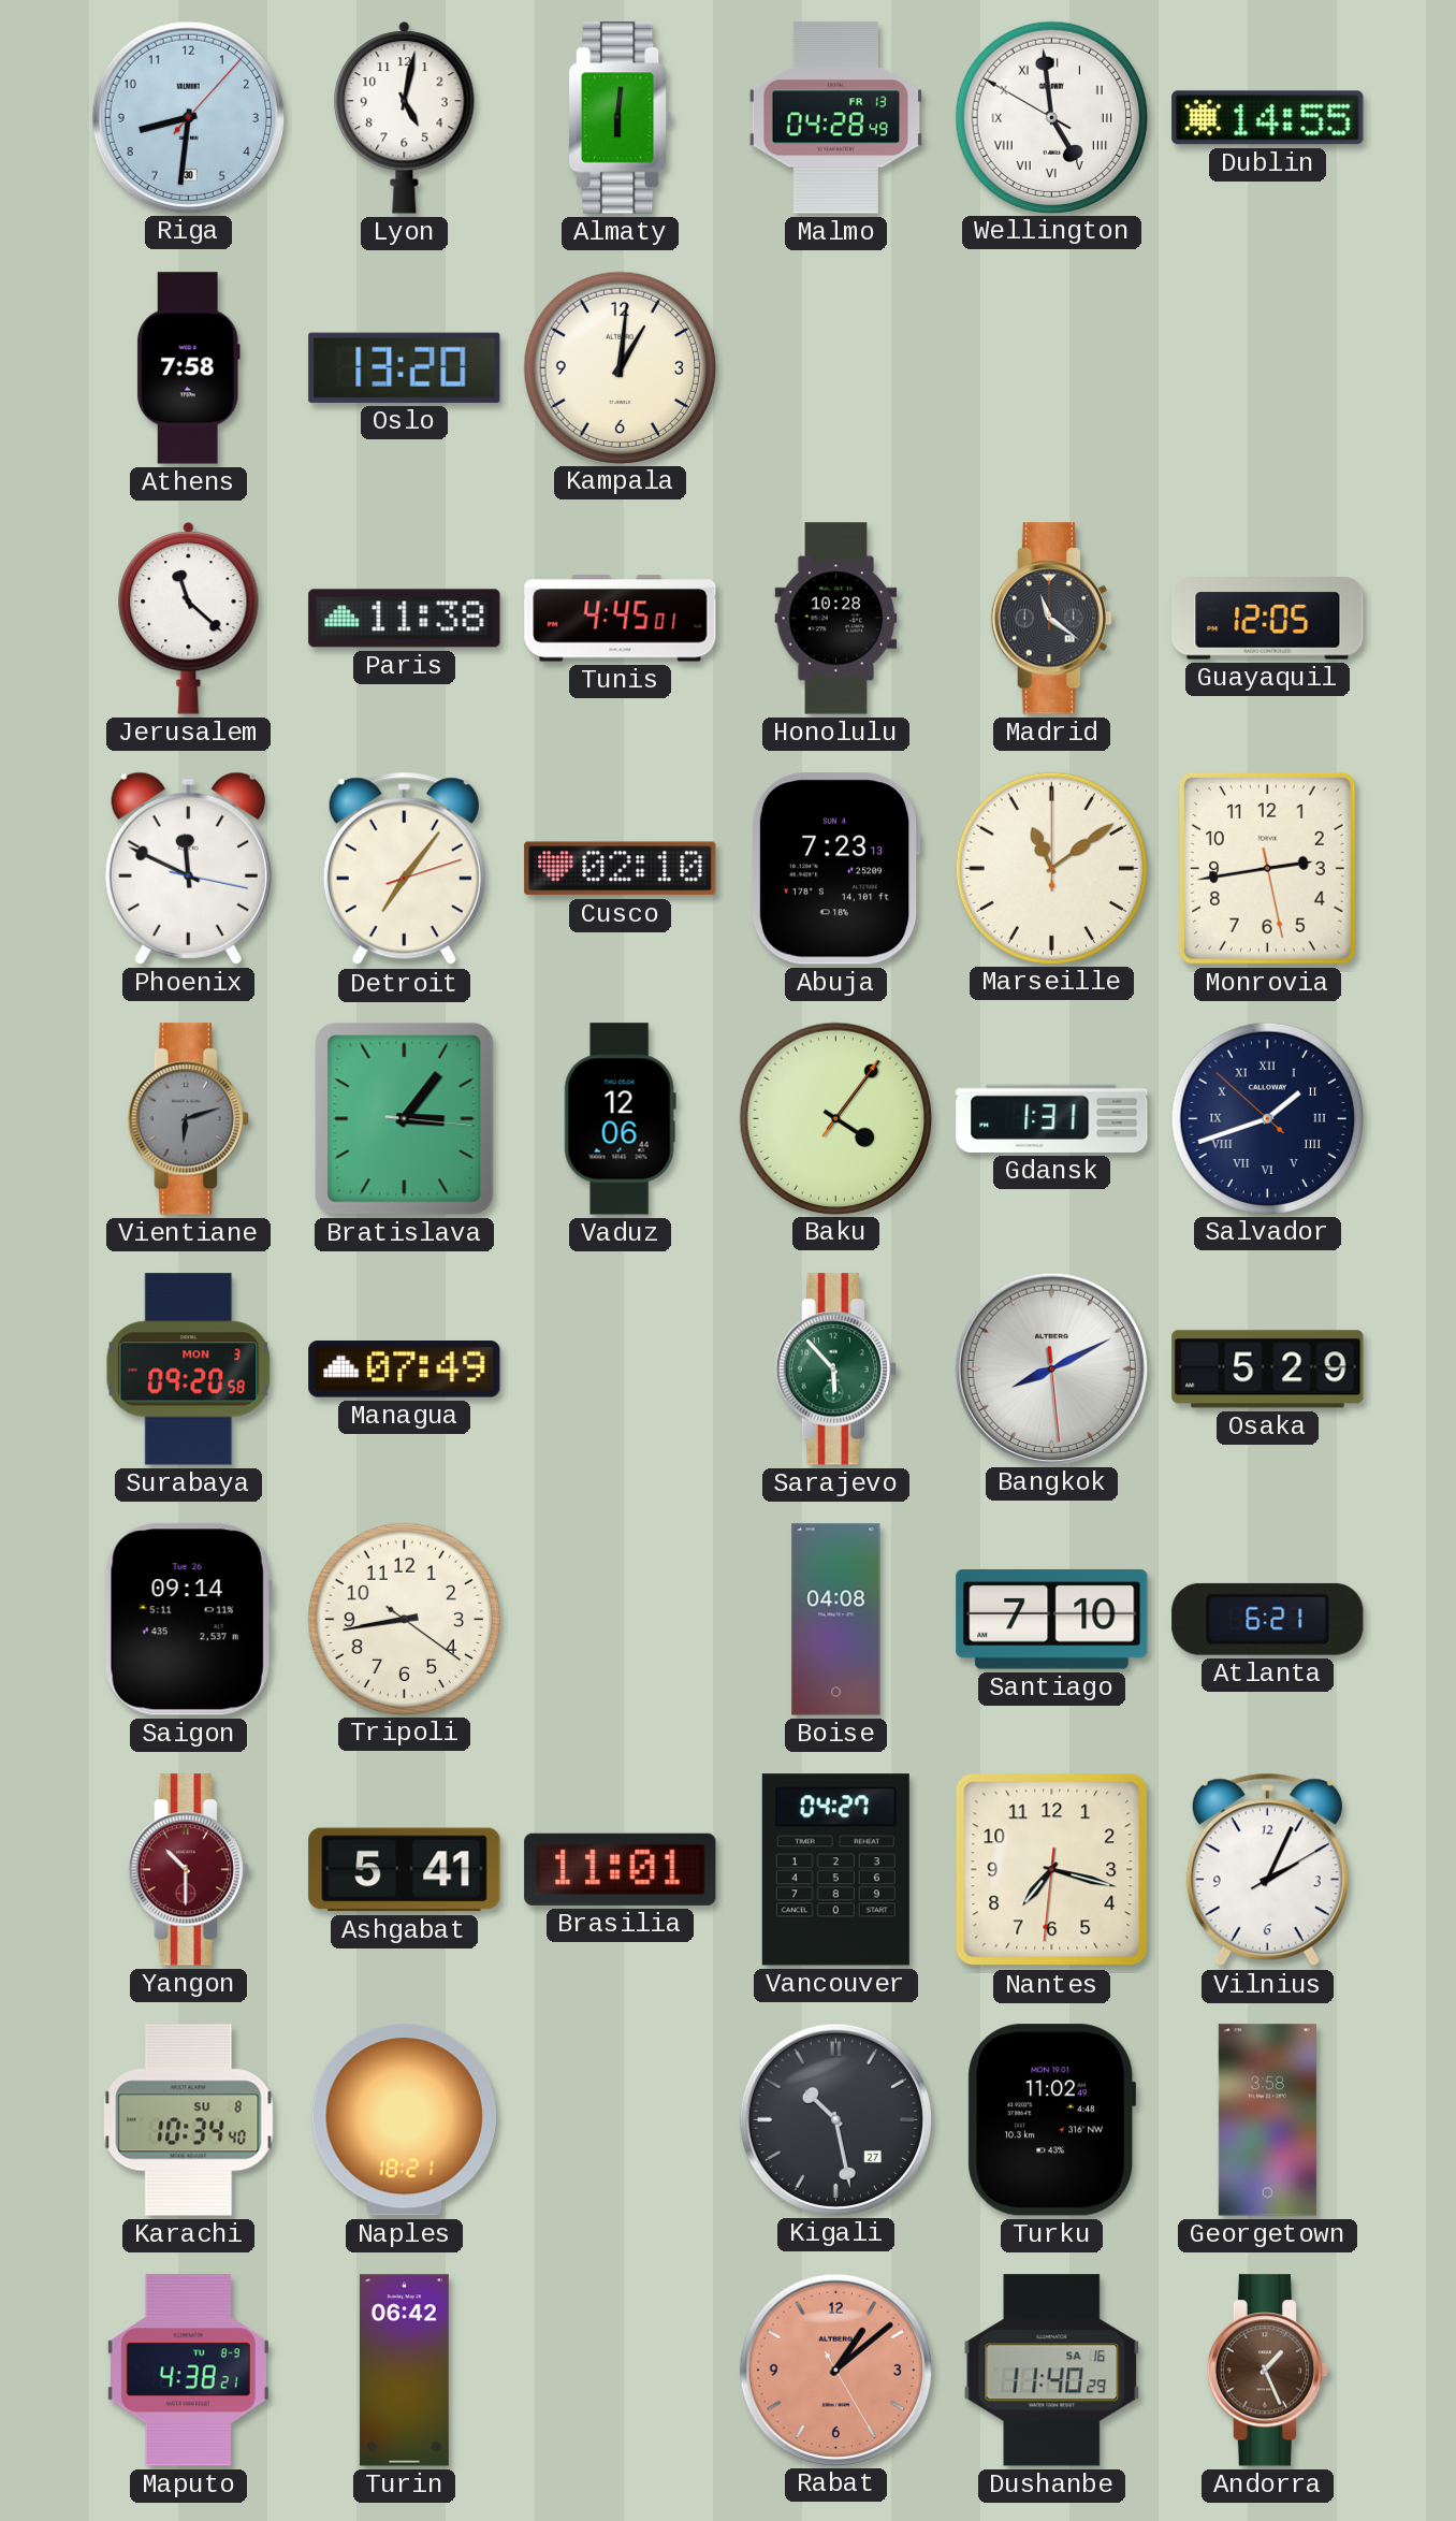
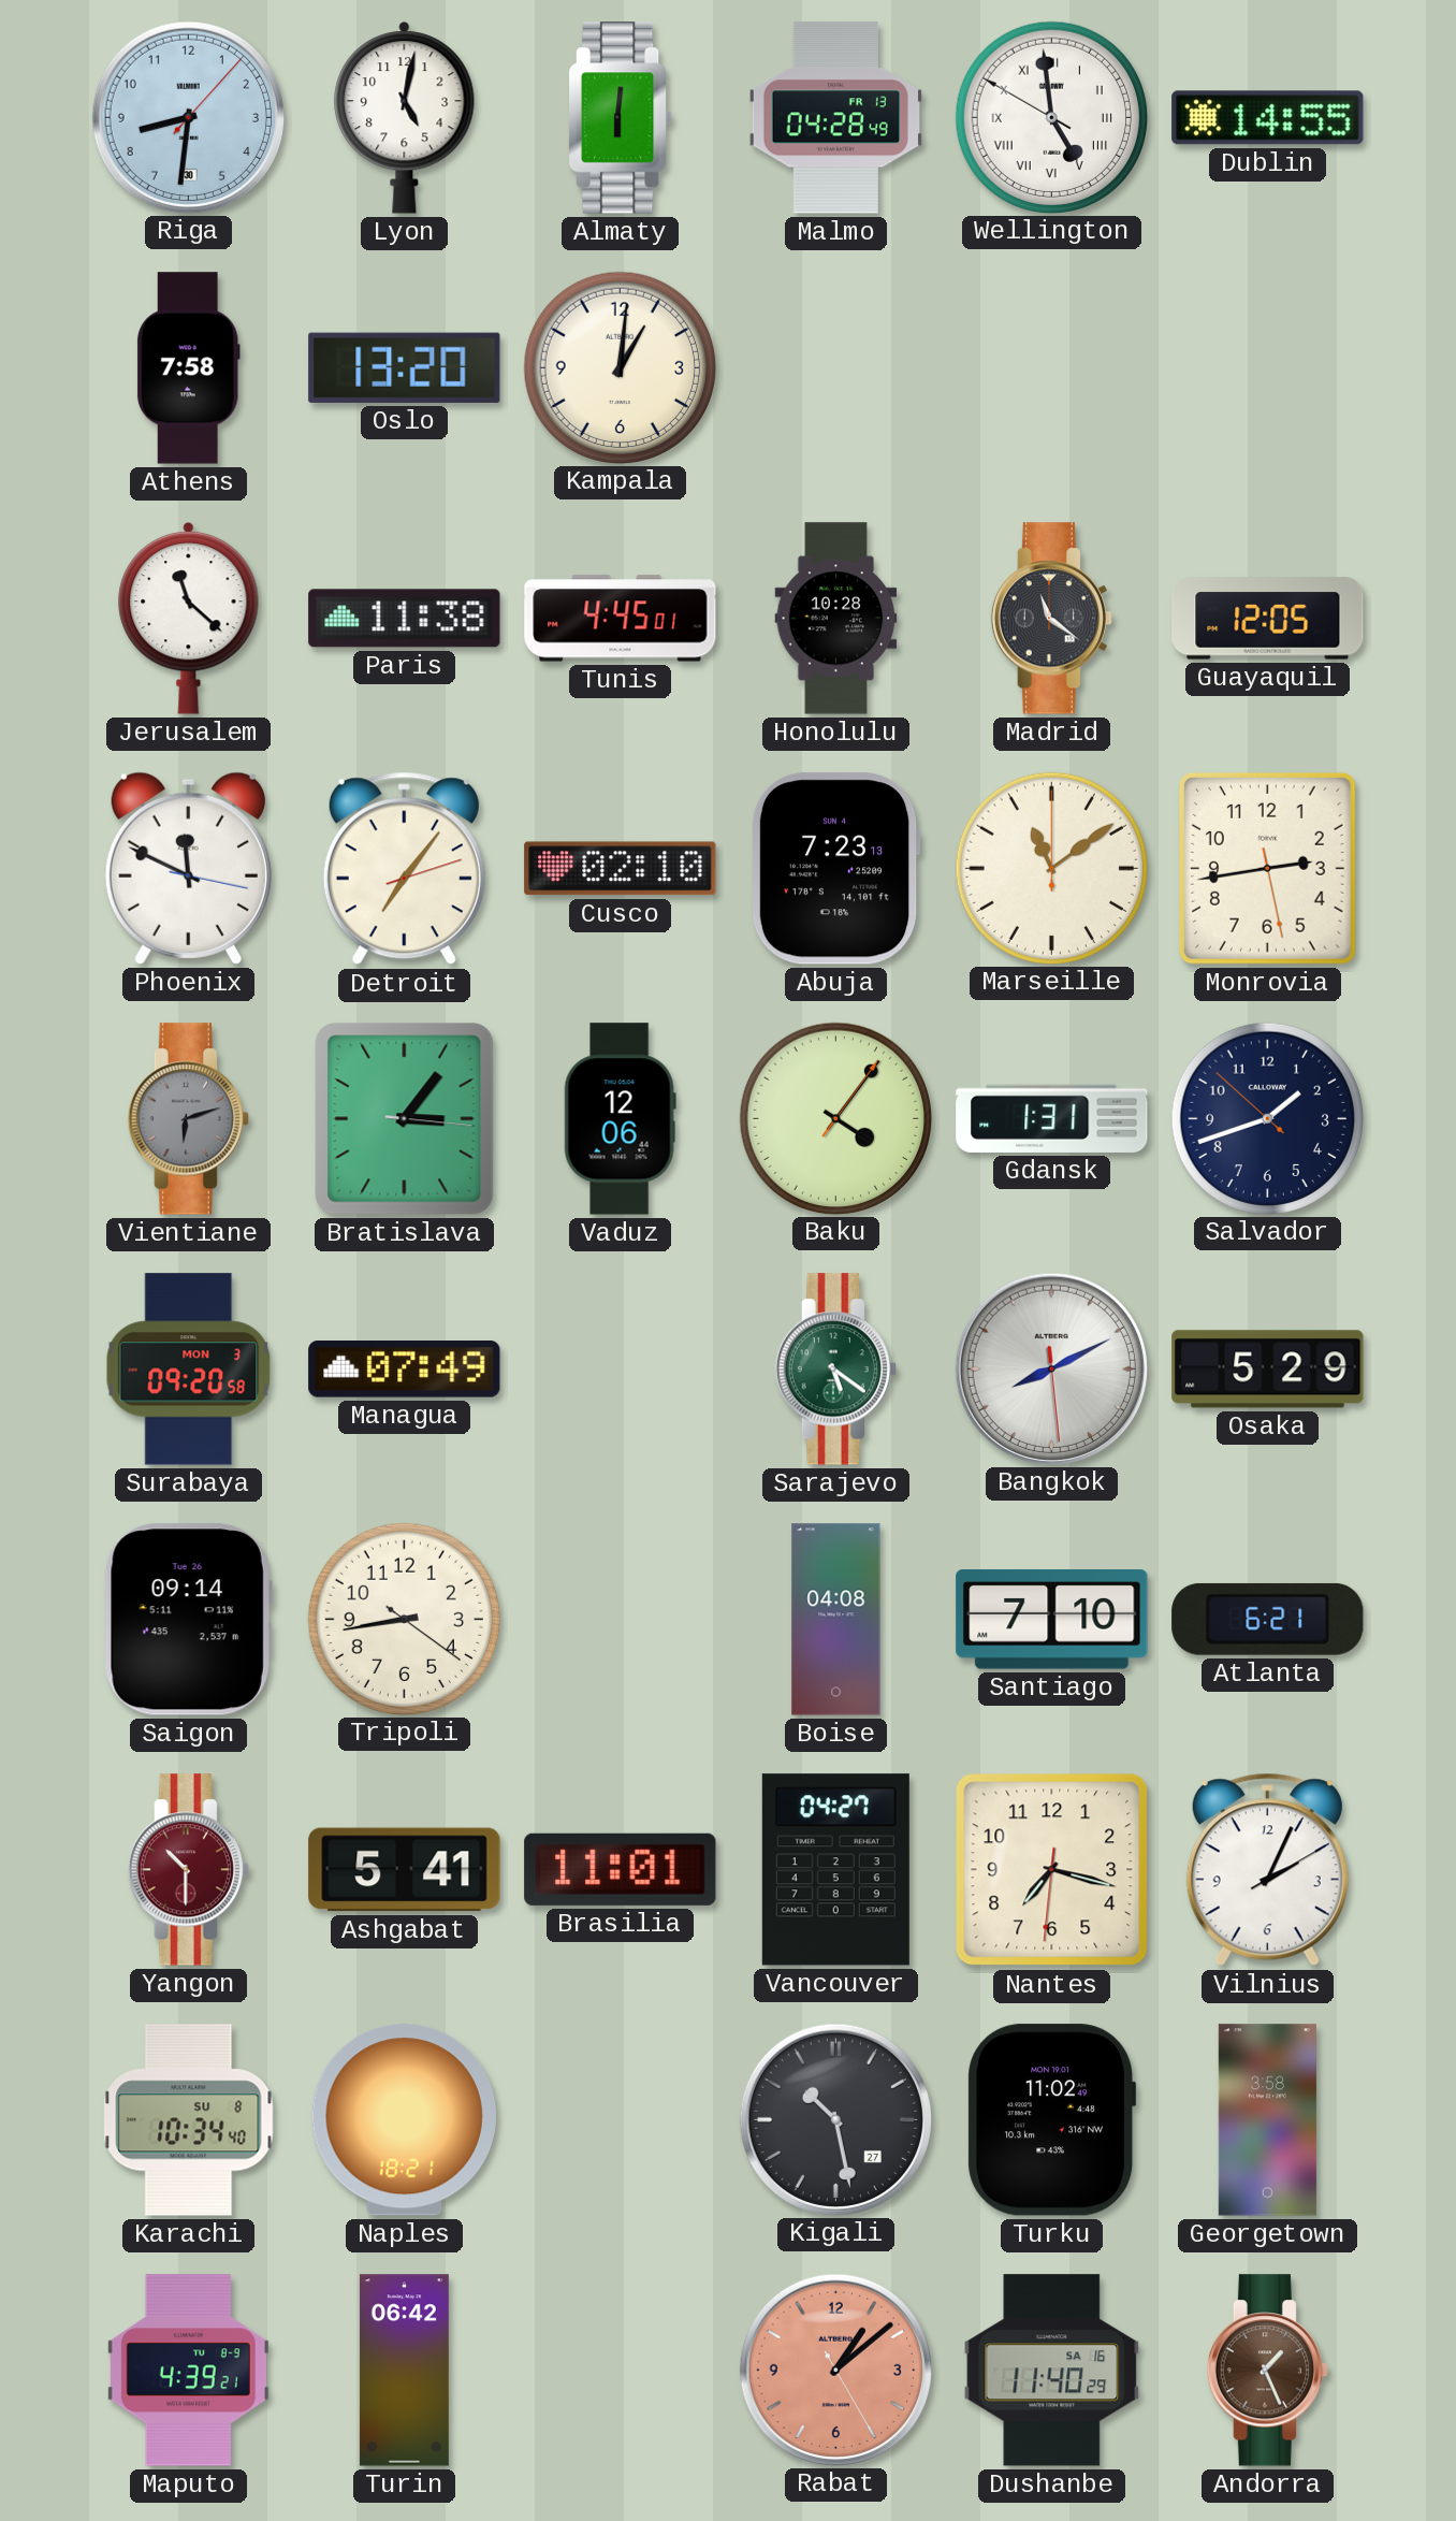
Salvador numerals: Roman -> Arabic
Sarajevo: 5:53 -> 5:21
Maputo: 4:38 -> 4:39
